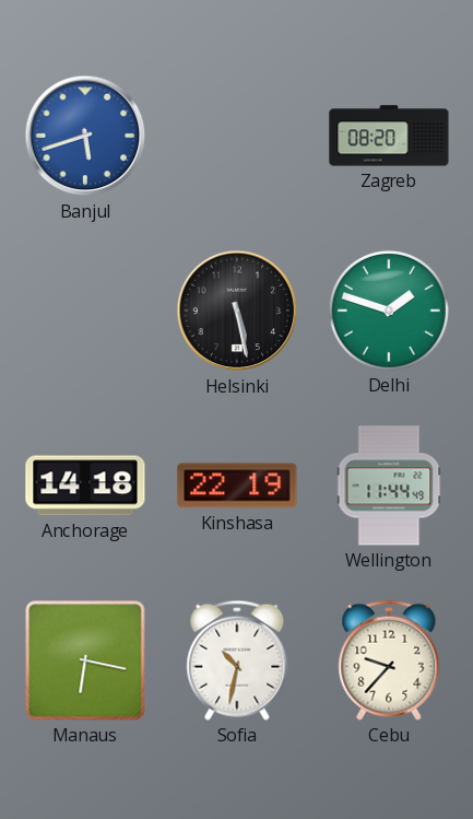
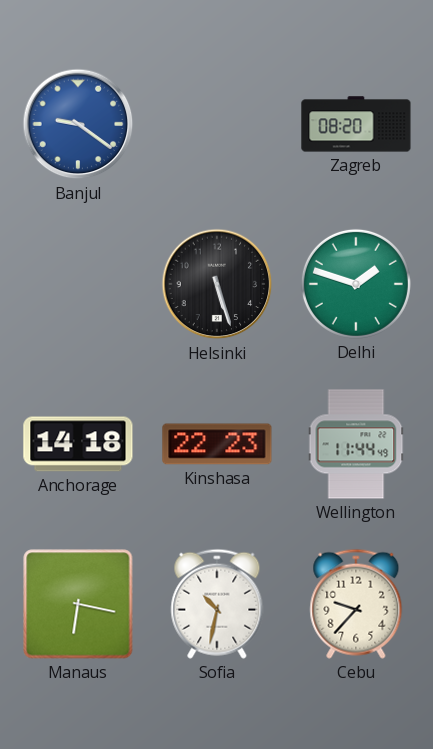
Banjul: 5:42 -> 9:21
Helsinki: 5:28 -> 5:27
Kinshasa: 22:19 -> 22:23
